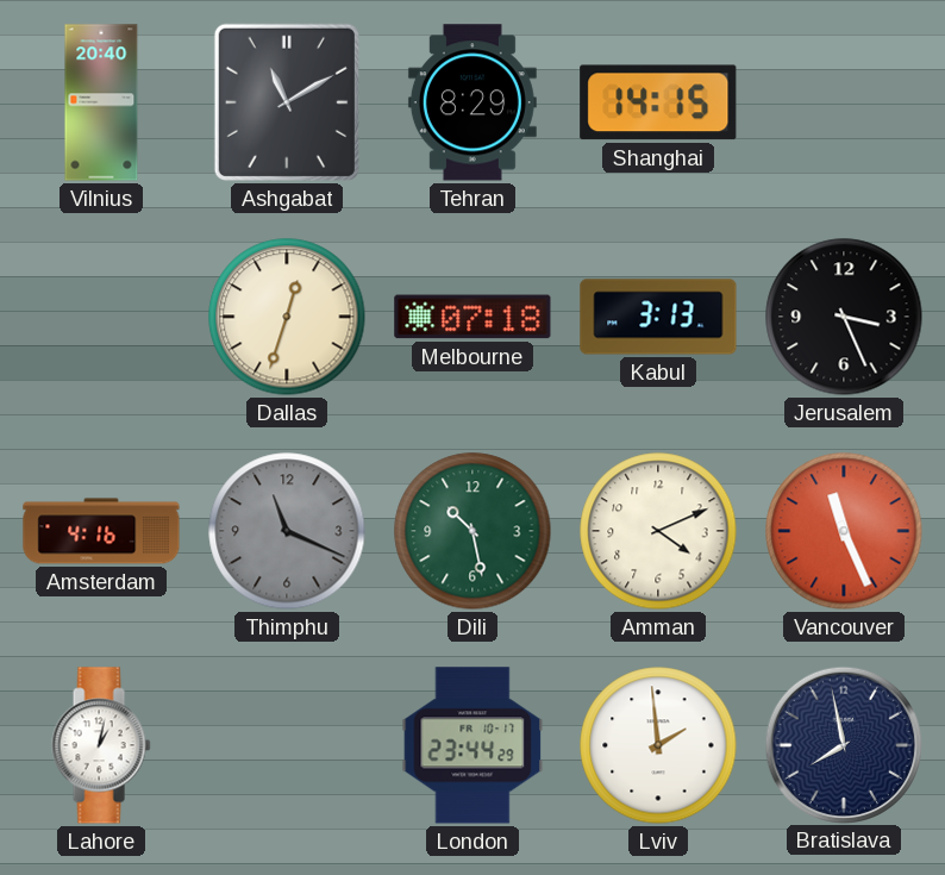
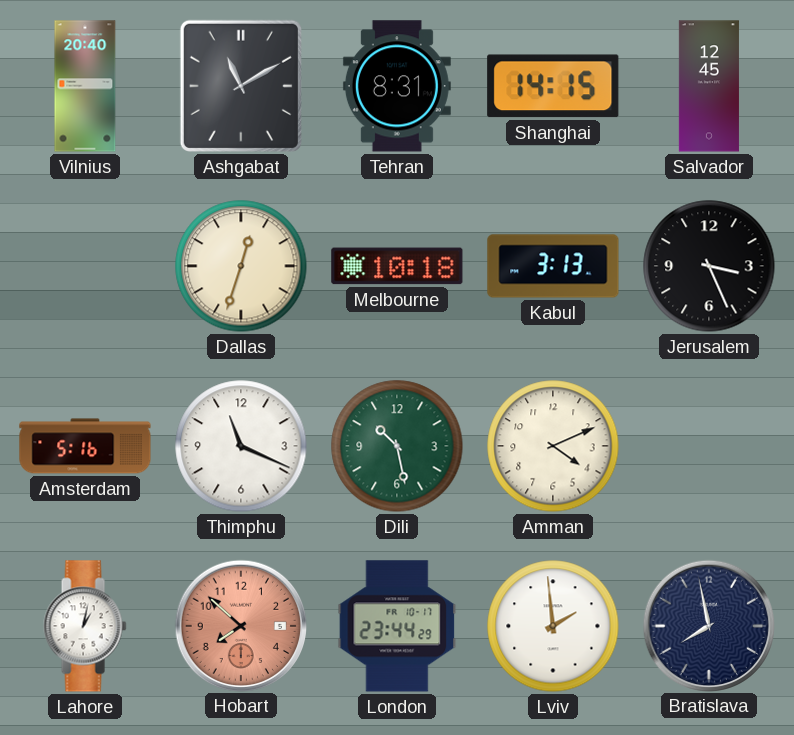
Tehran: 8:29 -> 8:31
Salvador: none -> 12:45
Melbourne: 07:18 -> 10:18
Amsterdam: 4:16 -> 5:16
Thimphu dial: grey -> white
Vancouver: 11:26 -> none
Hobart: none -> 7:52
